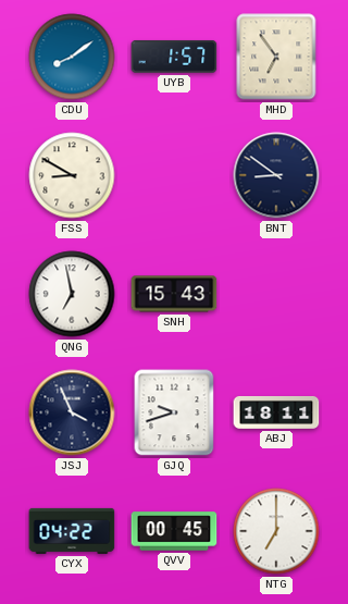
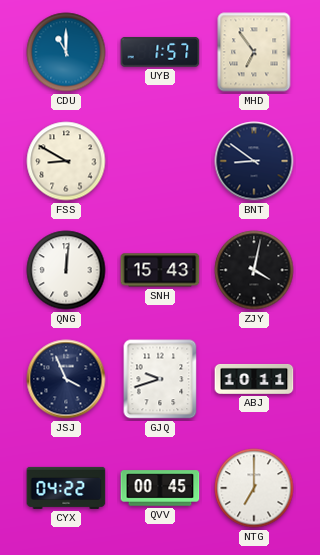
CDU: 8:09 -> 11:00
QNG: 6:58 -> 12:01
ZJY: none -> 4:02
ABJ: 18:11 -> 10:11
